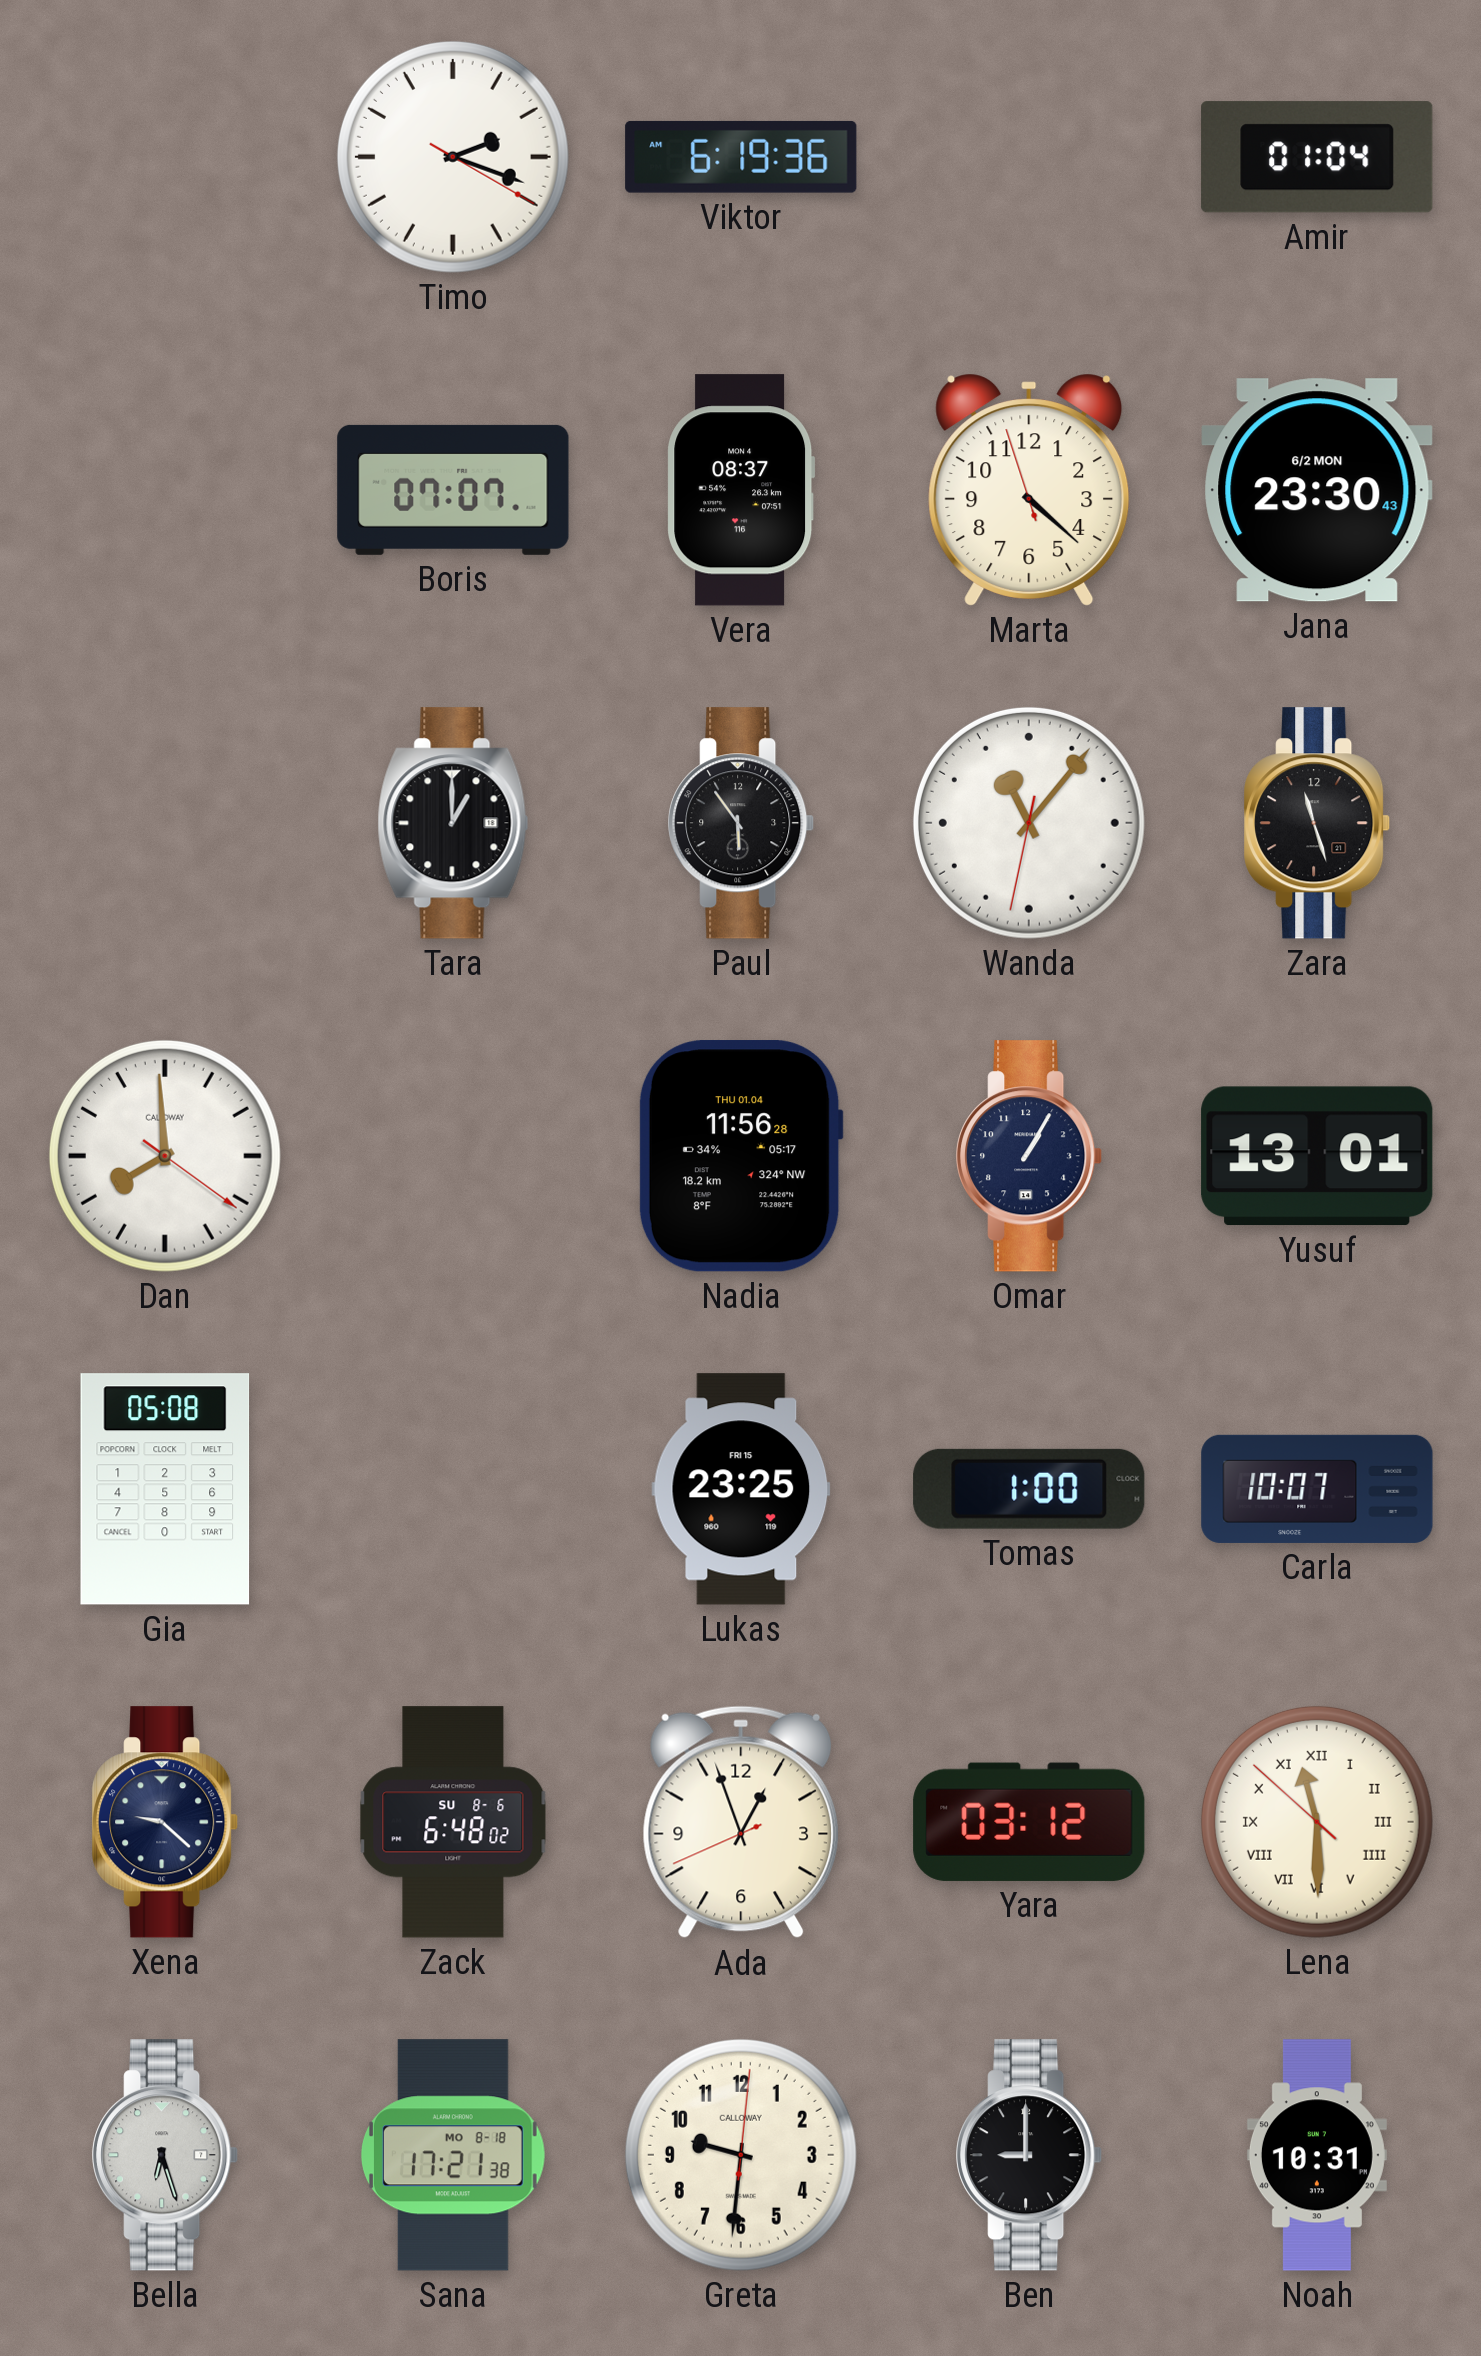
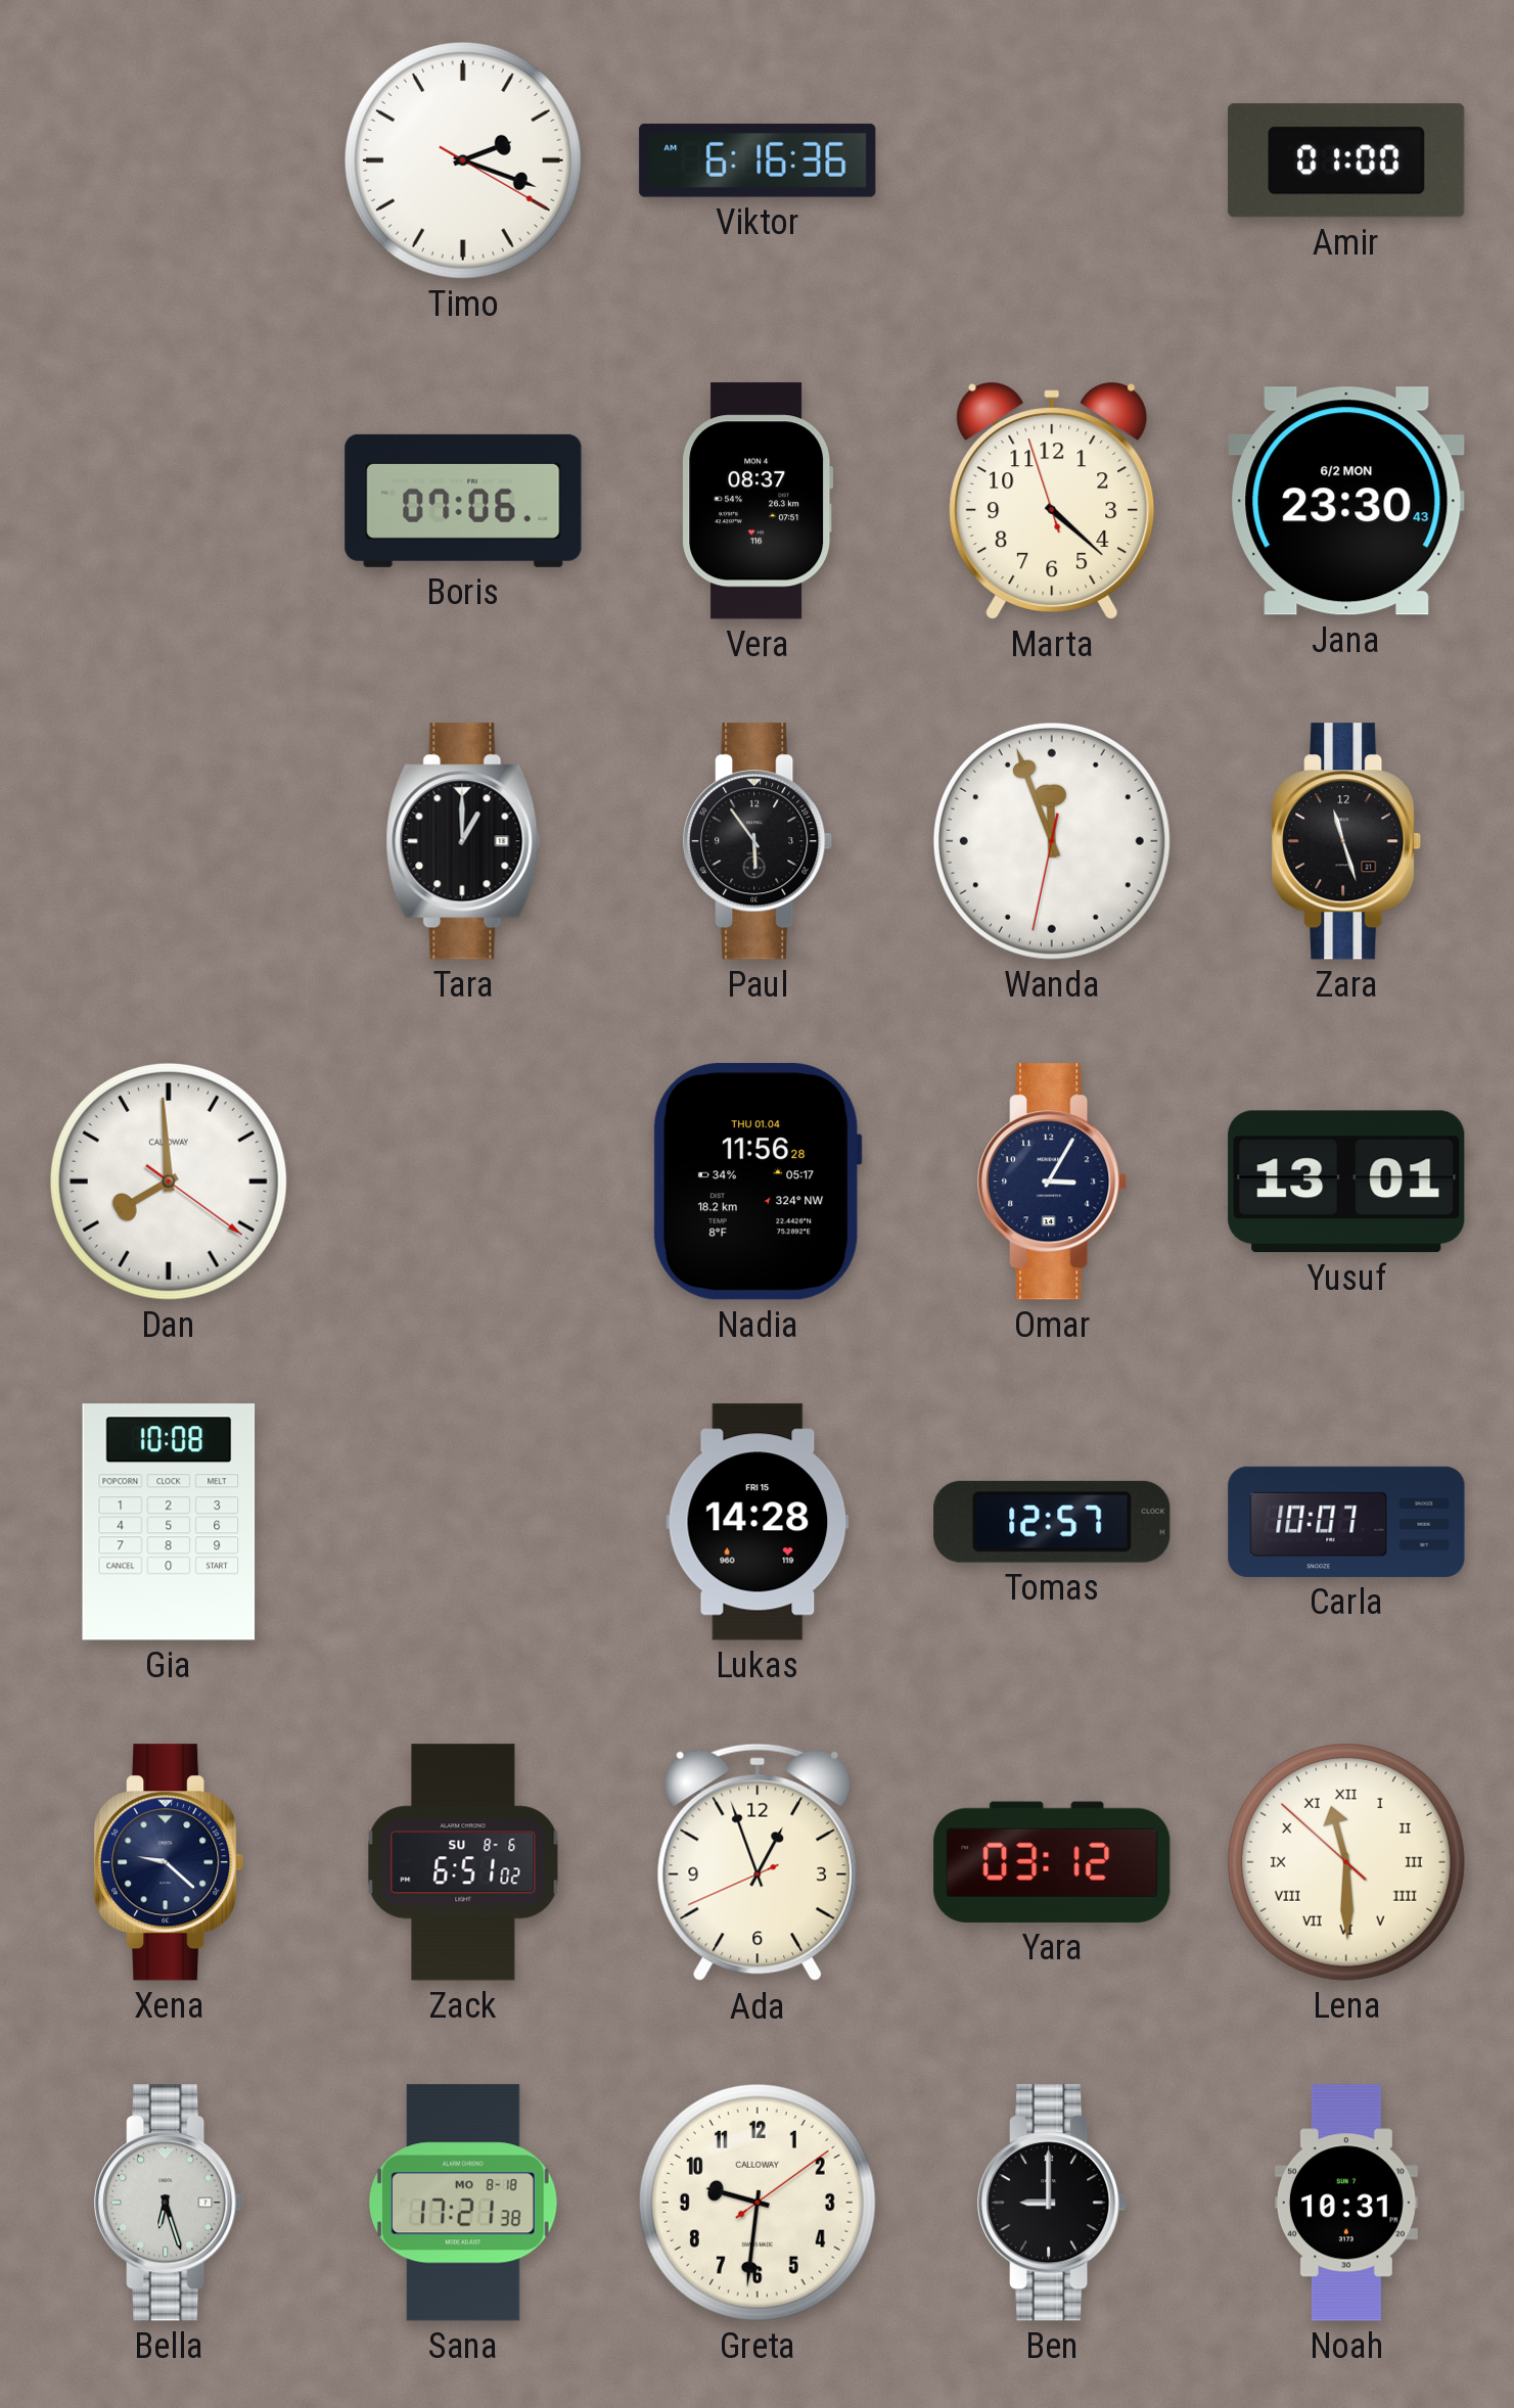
Viktor: 6:19 -> 6:16
Amir: 01:04 -> 01:00
Boris: 07:07 -> 07:06
Wanda: 11:06 -> 11:56
Omar: 1:05 -> 3:05
Gia: 05:08 -> 10:08
Lukas: 23:25 -> 14:28
Tomas: 1:00 -> 12:57
Zack: 6:48 -> 6:51
Greta: 9:31:01 -> 9:31:09
